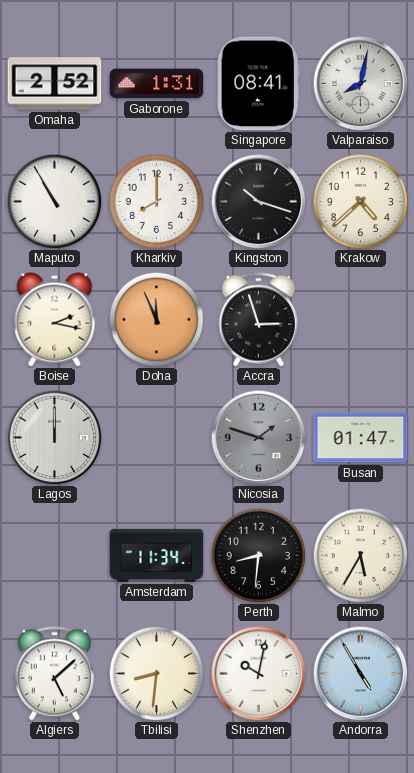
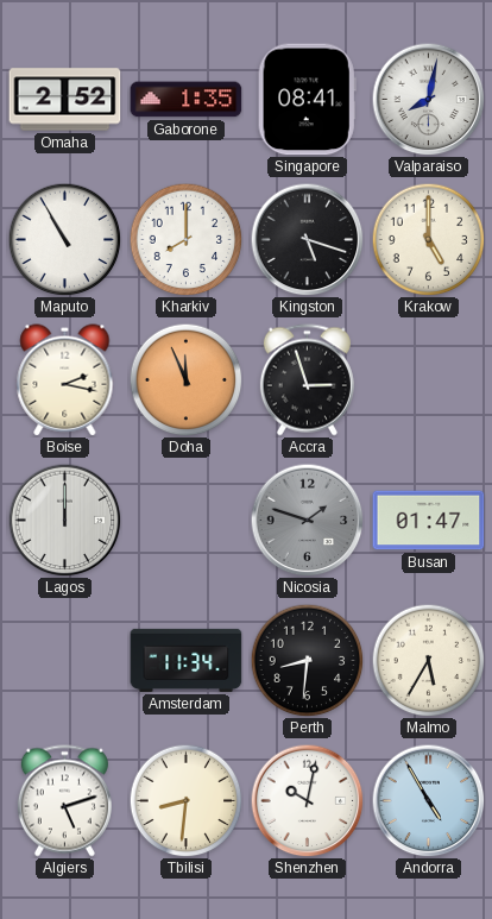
Gaborone: 1:31 -> 1:35
Kingston: 10:18 -> 5:18
Krakow: 4:38 -> 5:00
Algiers: 5:08 -> 5:12
